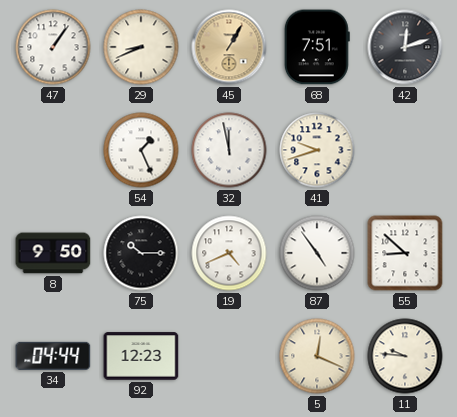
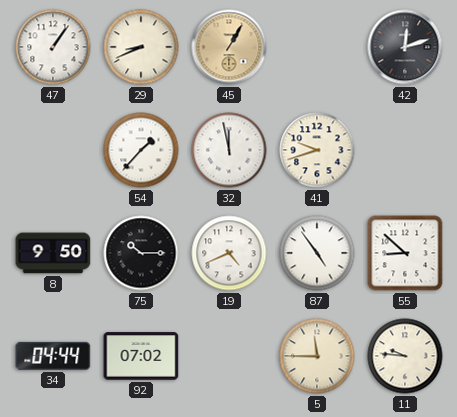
68: 7:51 -> none
54: 1:26 -> 1:37
92: 12:23 -> 07:02
5: 12:19 -> 11:45
